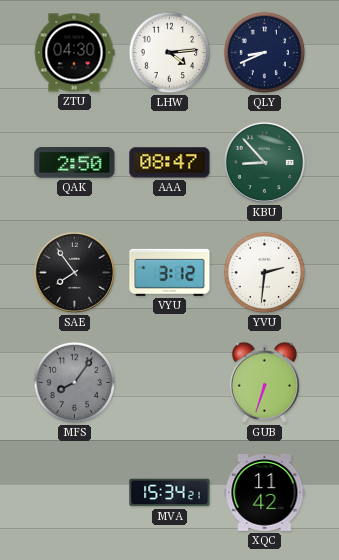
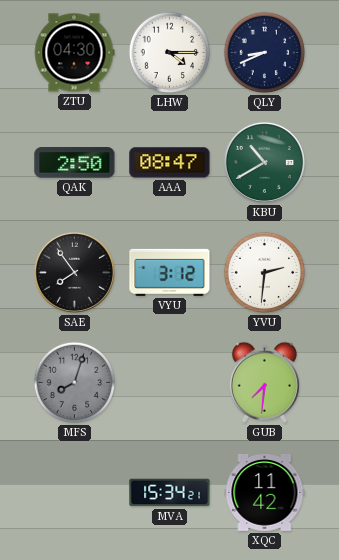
LHW: 4:14 -> 4:15
KBU: 8:53 -> 10:40
MFS: 8:06 -> 8:03
GUB: 6:33 -> 7:31
